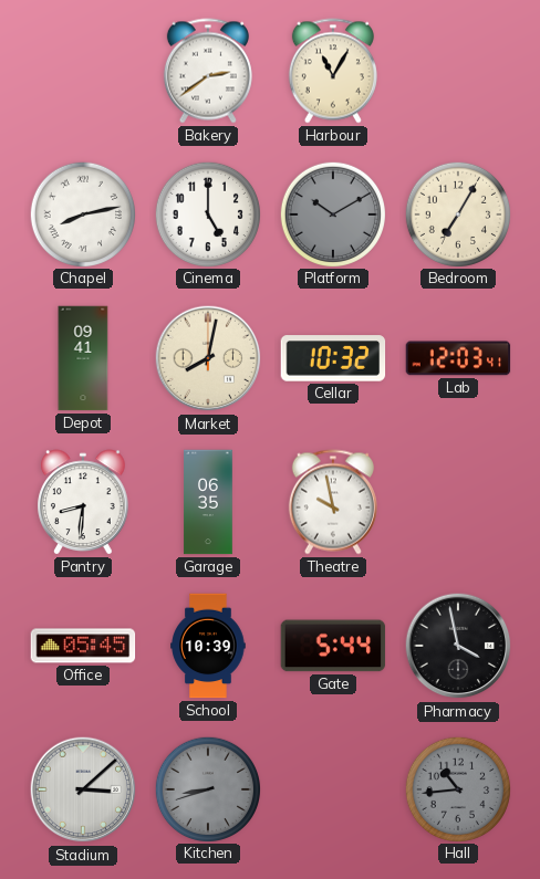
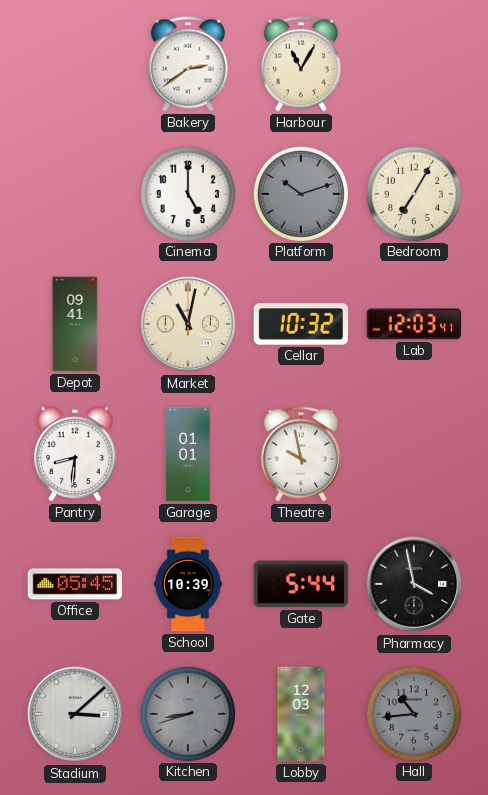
Chapel: 8:13 -> none
Platform: 10:10 -> 10:12
Market: 8:02 -> 11:02
Garage: 06:35 -> 01:01
Lobby: none -> 12:03
